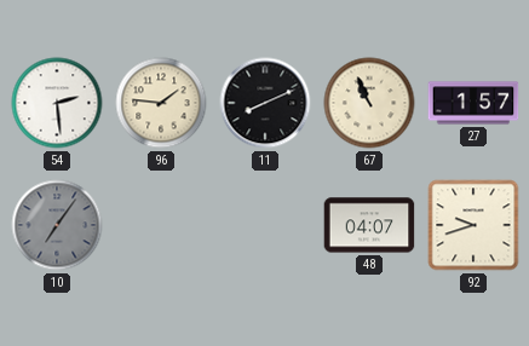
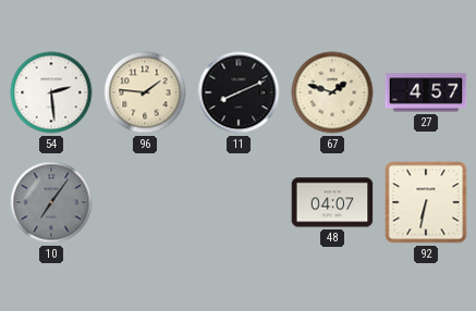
67: 10:56 -> 1:48
27: 1:57 -> 4:57
92: 9:42 -> 6:32
